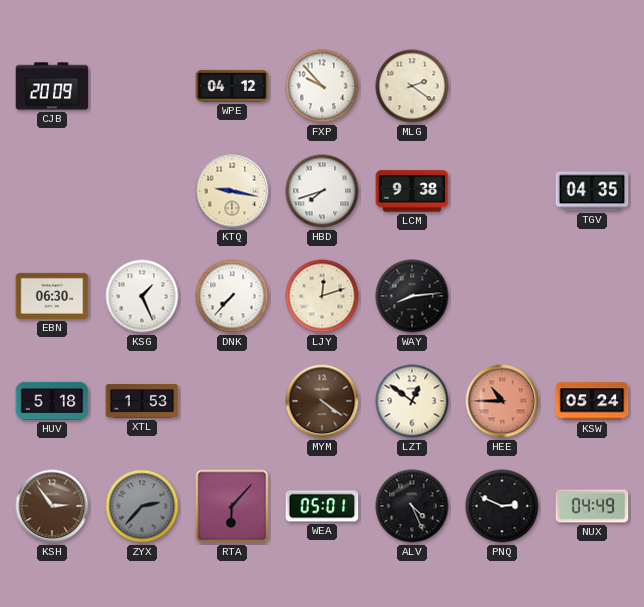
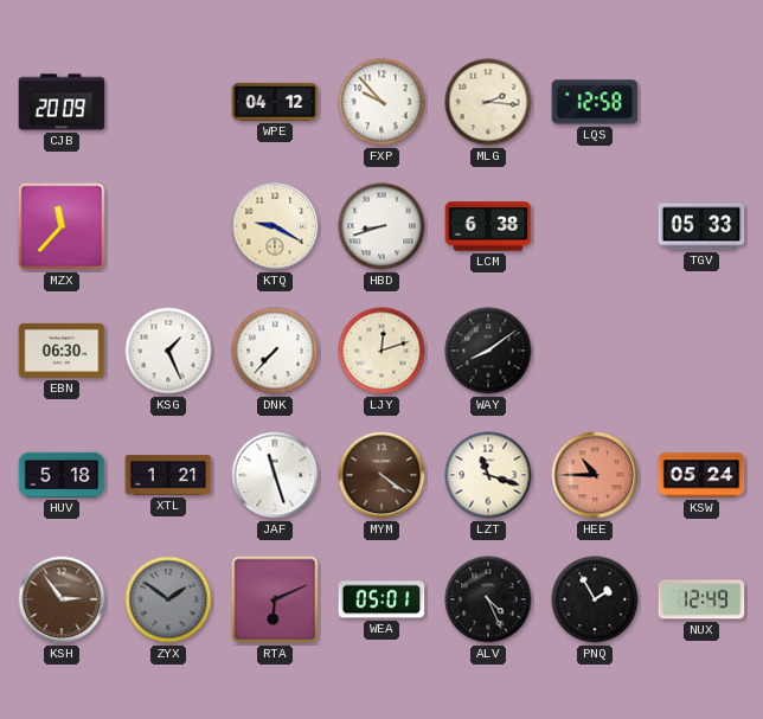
MLG: 2:21 -> 2:16
LQS: none -> 12:58
MZX: none -> 11:37
KTQ: 9:17 -> 9:20
HBD: 7:42 -> 8:42
LCM: 9:38 -> 6:38
TGV: 04:35 -> 05:33
WAY: 8:14 -> 8:09
XTL: 1:53 -> 1:21
JAF: none -> 11:27
LZT: 12:51 -> 11:18
ZYX: 2:37 -> 1:51
RTA: 6:07 -> 6:11
PNQ: 2:49 -> 1:55
NUX: 04:49 -> 12:49
